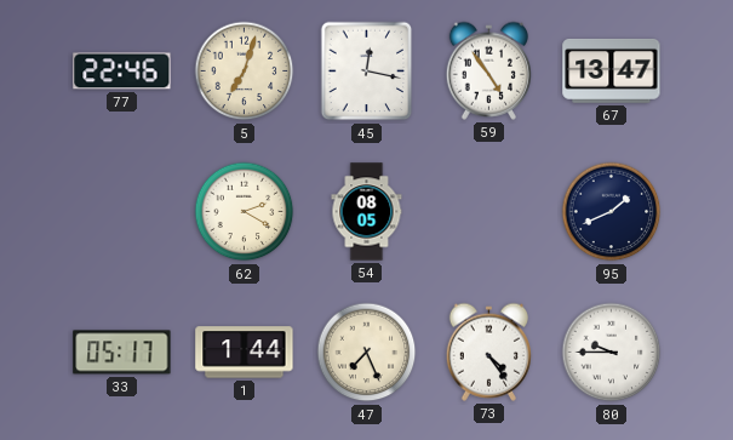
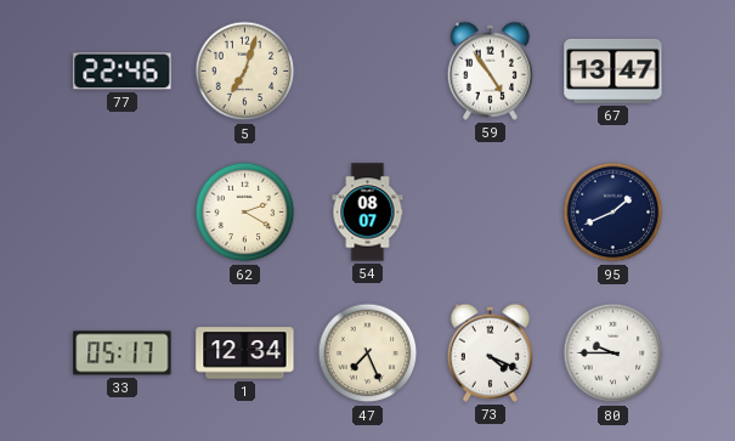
45: 12:17 -> none
54: 08:05 -> 08:07
1: 1:44 -> 12:34
73: 4:24 -> 4:19
